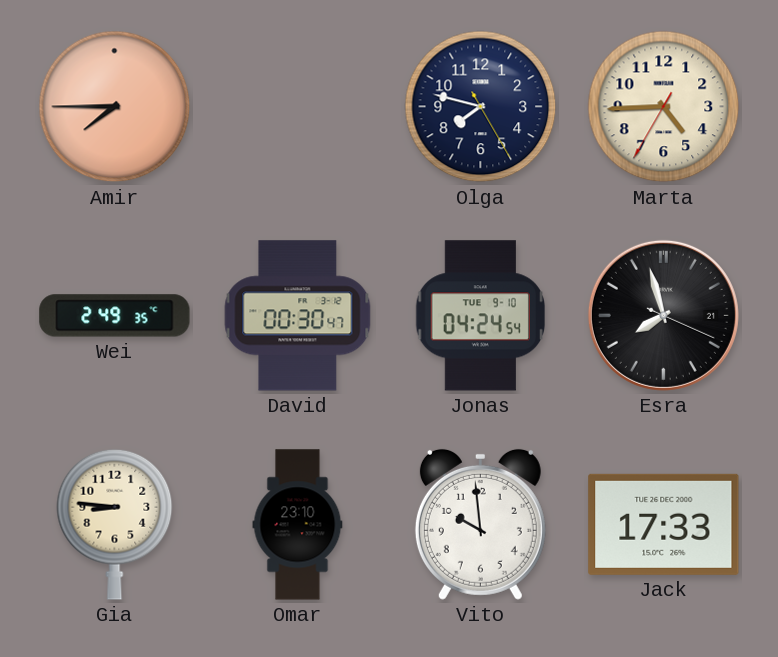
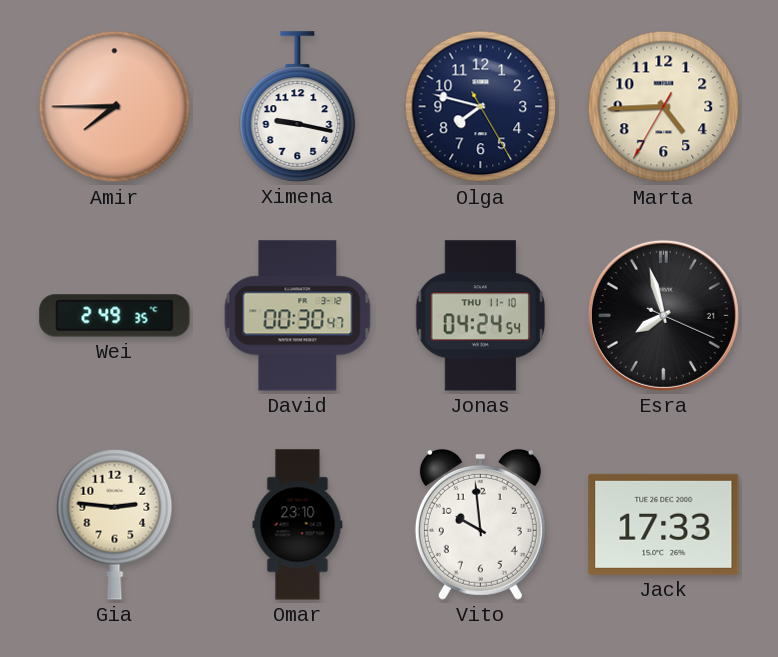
Ximena: none -> 9:17
Jonas date: TUE 9-10 -> THU 11-10
Gia: 8:46 -> 2:46
